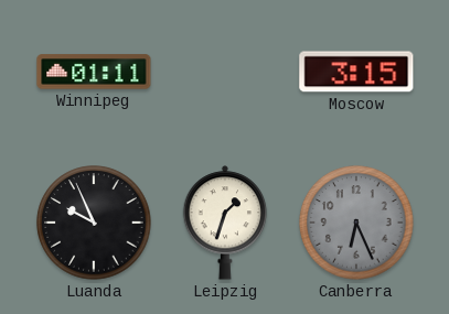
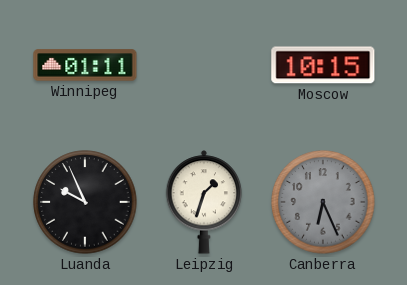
Moscow: 3:15 -> 10:15
